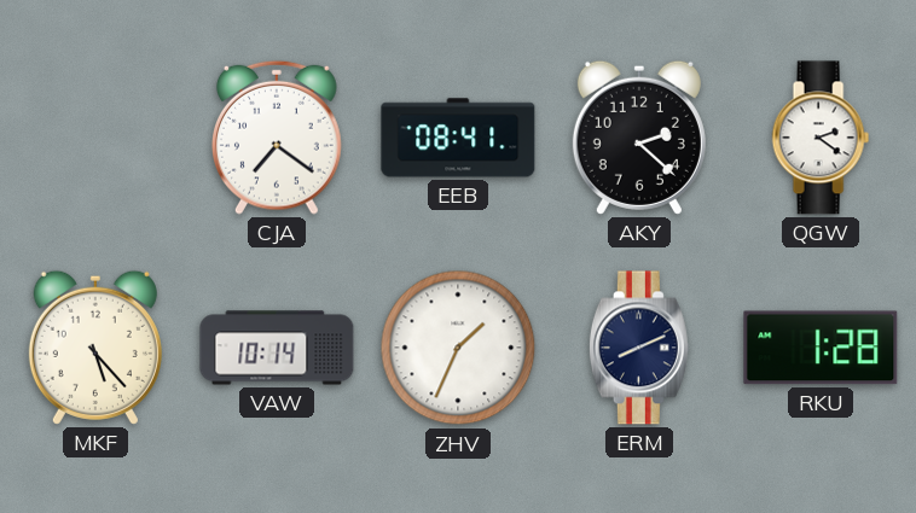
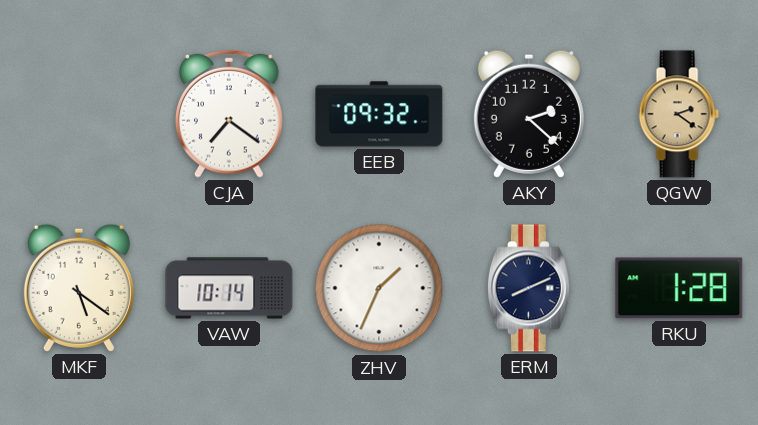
EEB: 08:41 -> 09:32
QGW dial: white -> champagne
MKF: 5:23 -> 5:21
